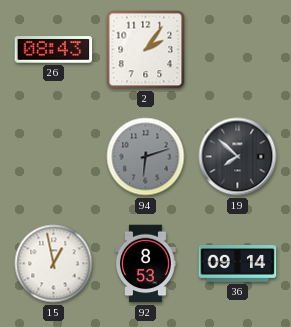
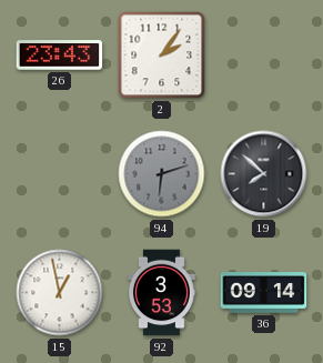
26: 08:43 -> 23:43
92: 8:53 -> 3:53
